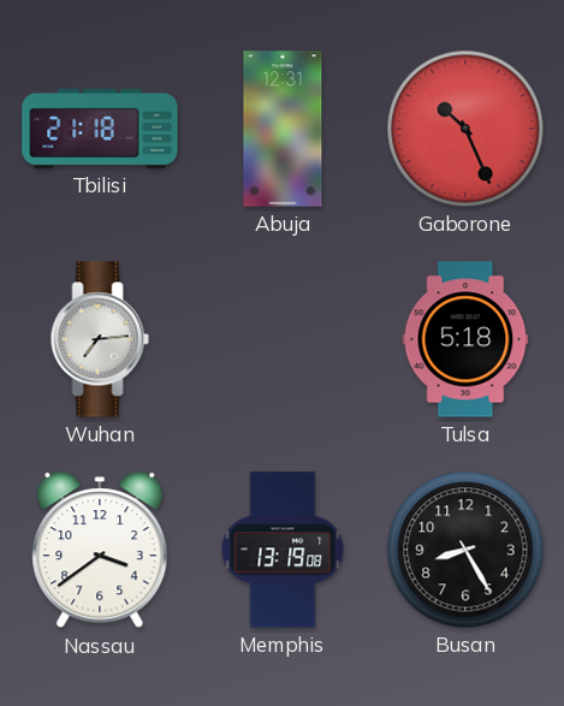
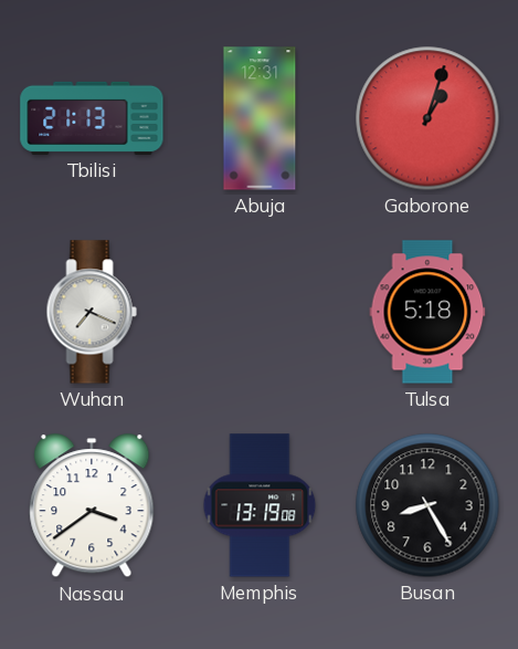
Tbilisi: 21:18 -> 21:13
Gaborone: 10:26 -> 1:03
Wuhan: 7:14 -> 7:19
